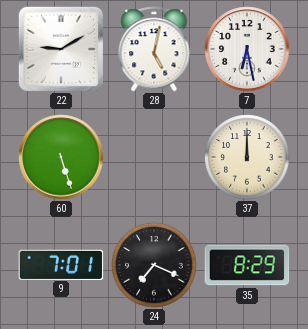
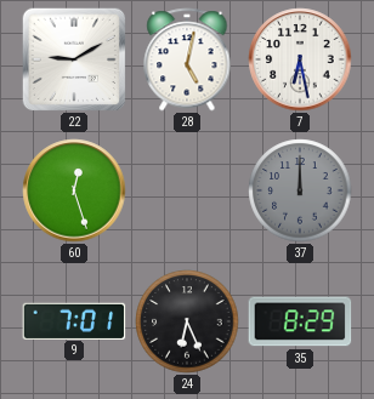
60: 5:27 -> 12:27
37 dial: cream -> grey
24: 7:19 -> 6:26
